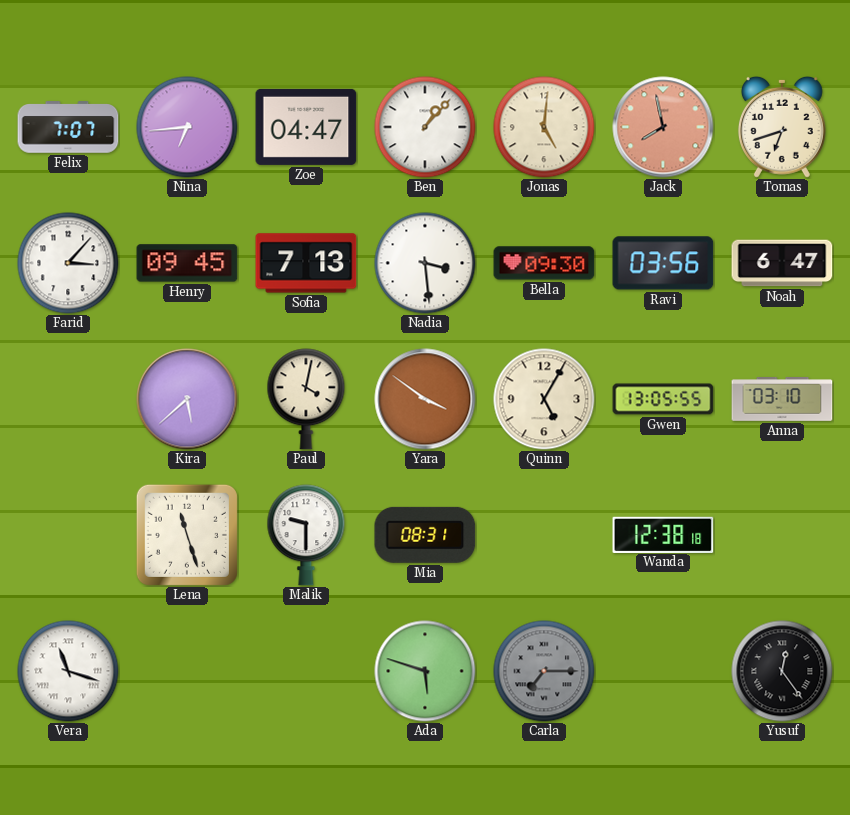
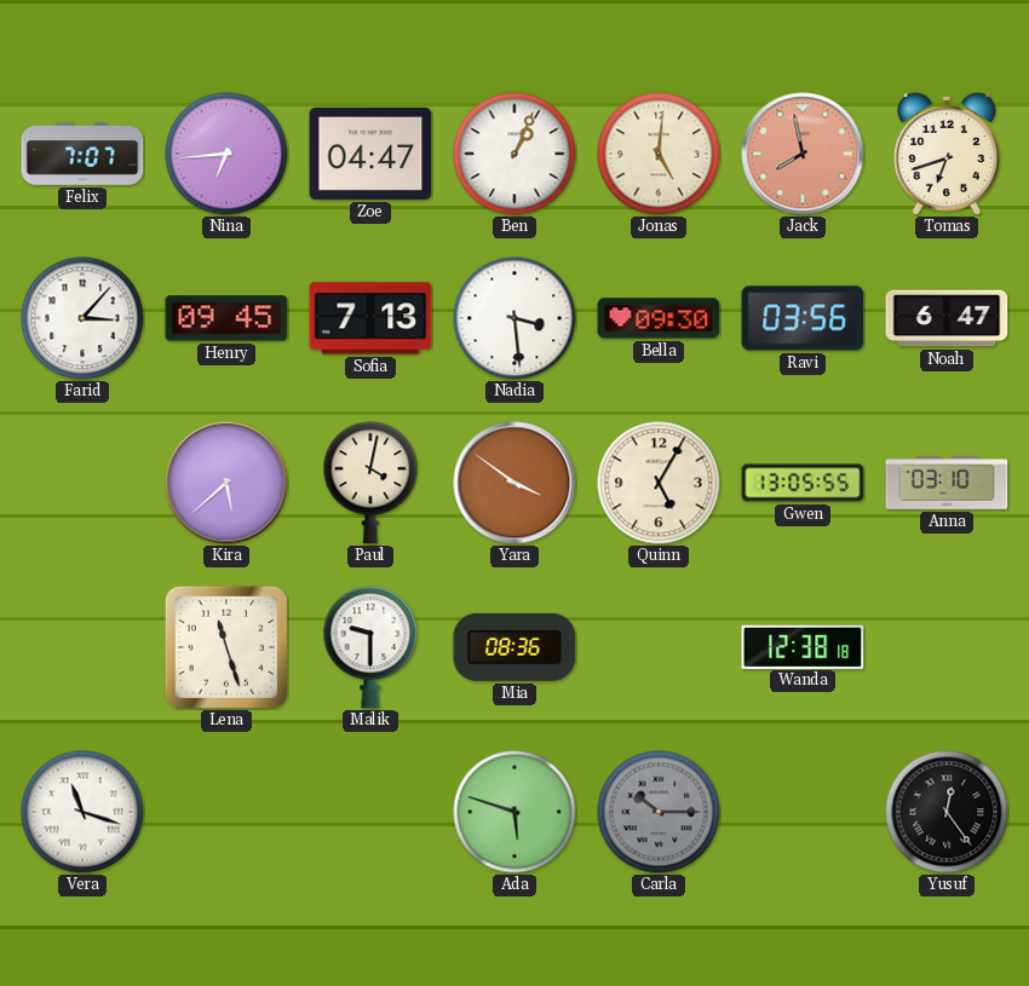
Ben: 1:07 -> 1:04
Mia: 08:31 -> 08:36
Carla: 7:15 -> 10:15
